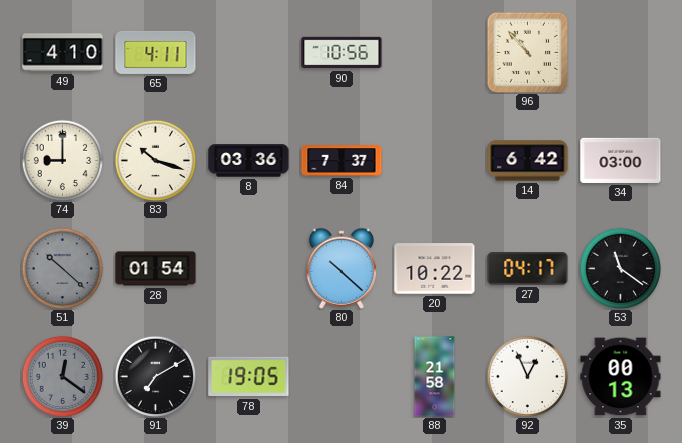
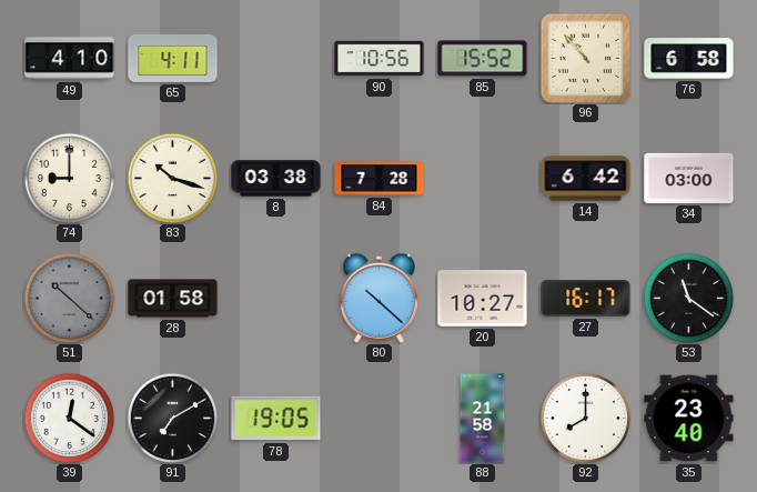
85: none -> 15:52
76: none -> 6:58
8: 03:36 -> 03:38
84: 7:37 -> 7:28
28: 01:54 -> 01:58
20: 10:22 -> 10:27
27: 04:17 -> 16:17
39 dial: grey -> white
92: 12:56 -> 8:00
35: 00:13 -> 23:40
